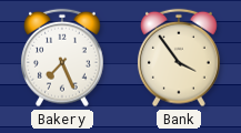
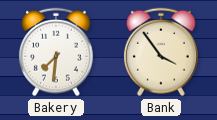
Bakery: 7:26 -> 7:31
